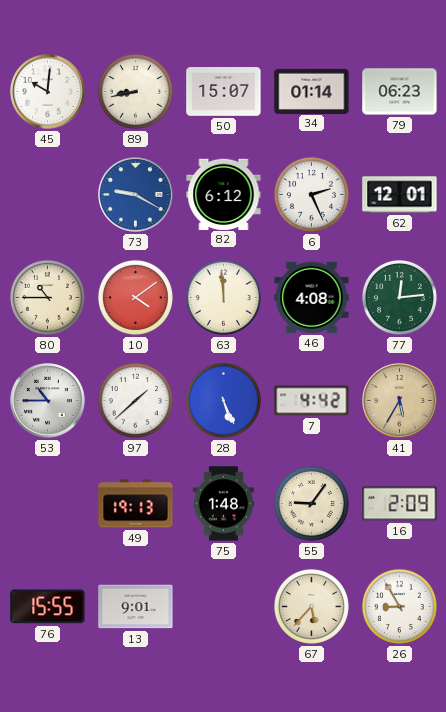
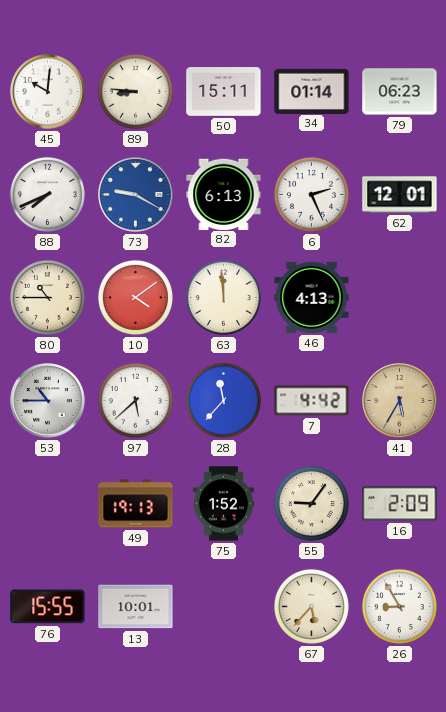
89: 8:43 -> 8:46
50: 15:07 -> 15:11
88: none -> 7:41
82: 6:12 -> 6:13
46: 4:08 -> 4:13
77: 12:14 -> none
97: 1:38 -> 5:38
28: 5:26 -> 11:37
75: 1:48 -> 1:52
13: 9:01 -> 10:01
